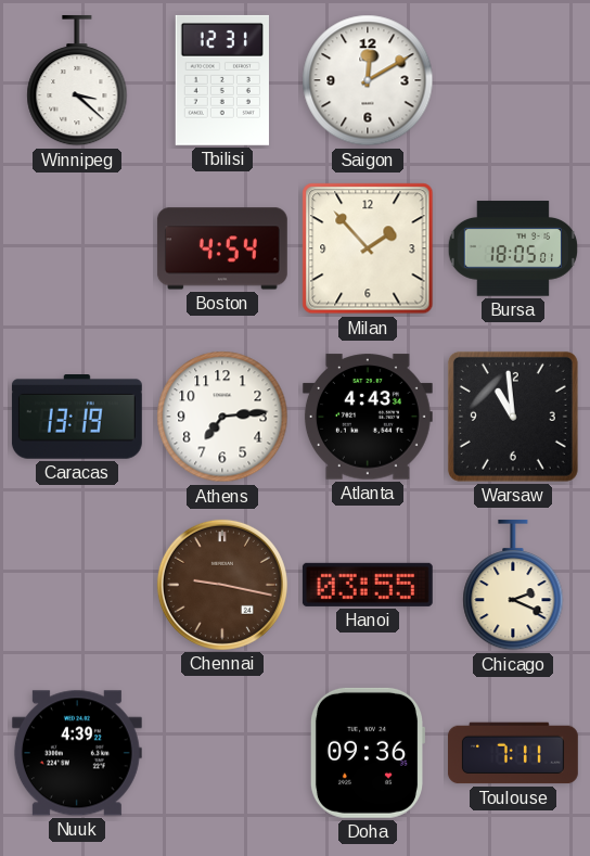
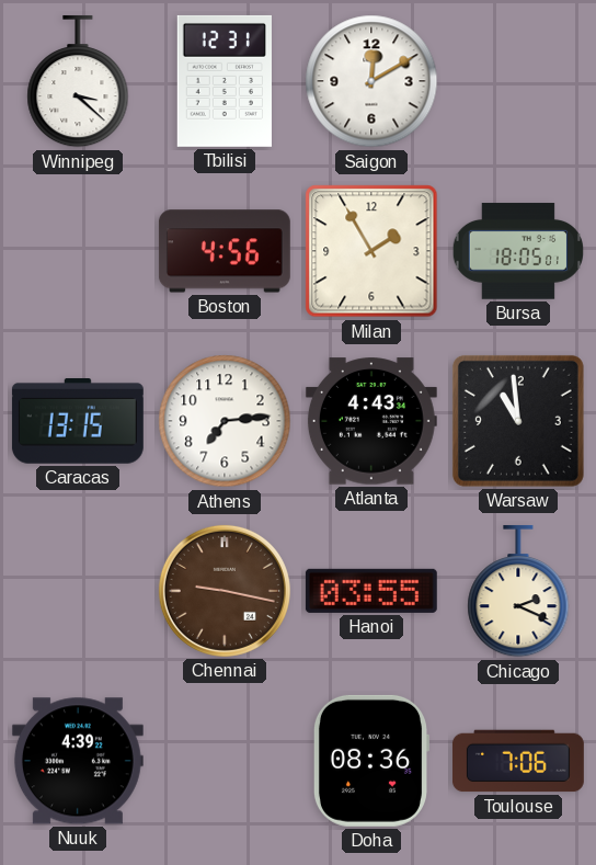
Boston: 4:54 -> 4:56
Milan: 1:53 -> 1:55
Caracas: 13:19 -> 13:15
Doha: 09:36 -> 08:36
Toulouse: 7:11 -> 7:06
